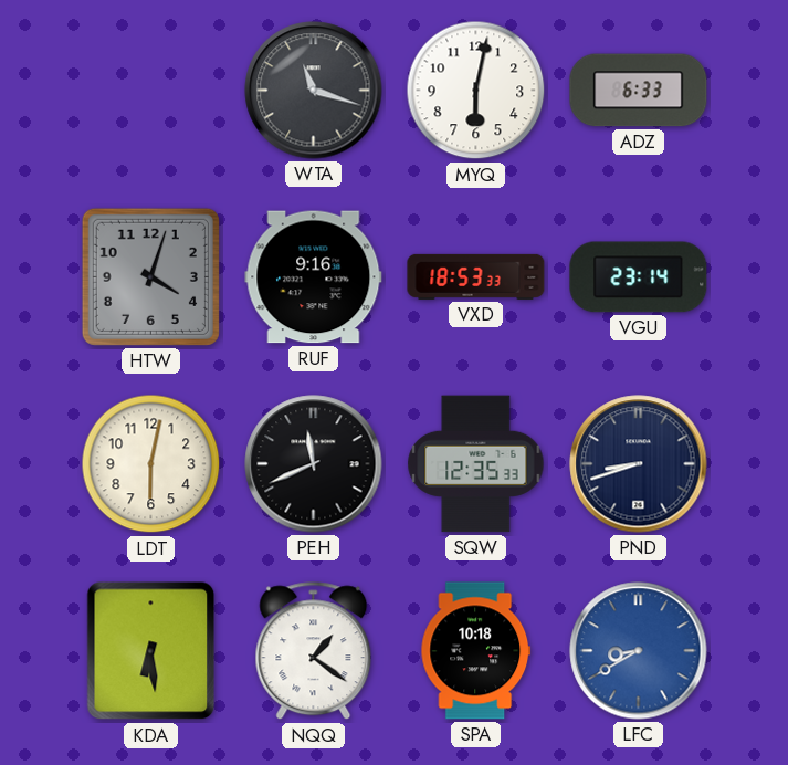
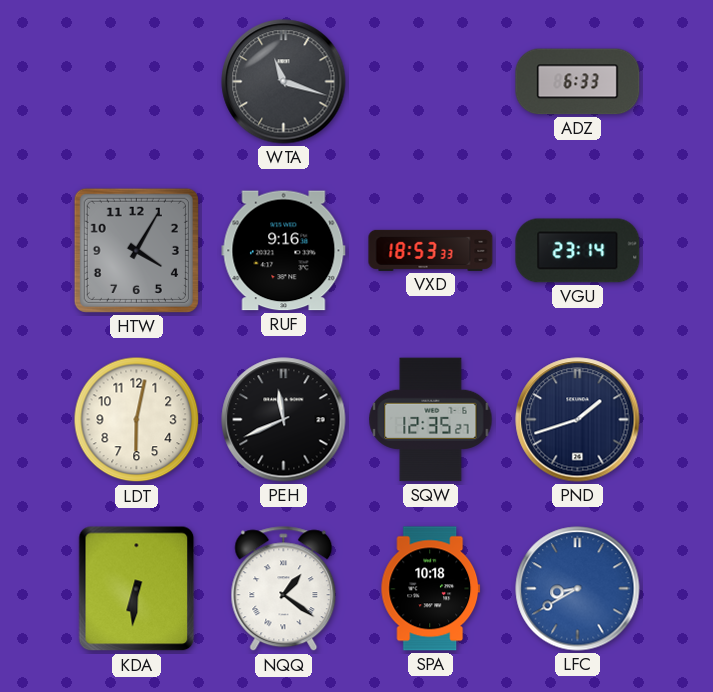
MYQ: 6:02 -> none
HTW: 4:03 -> 4:05
SQW: 12:35:33 -> 12:35:27
PND: 8:42 -> 1:42
KDA: 6:29 -> 6:31
